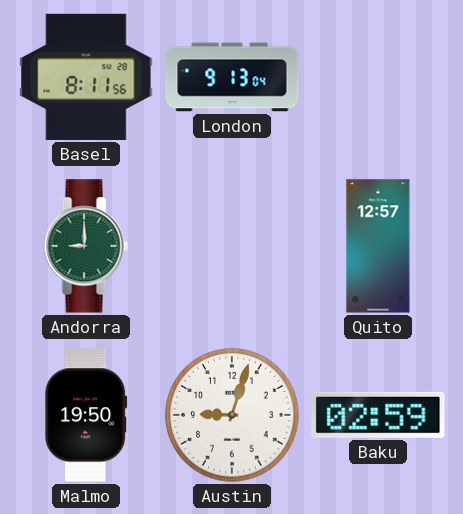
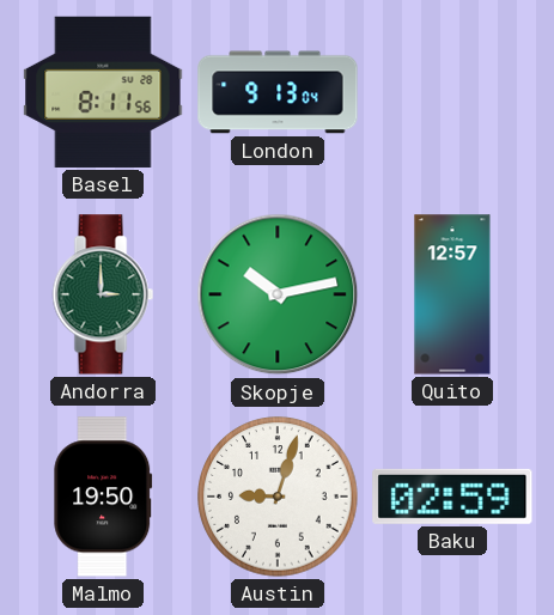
Andorra: 9:00 -> 3:00
Skopje: none -> 10:13
